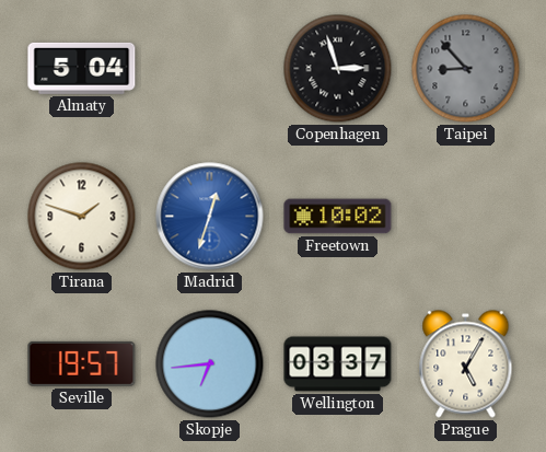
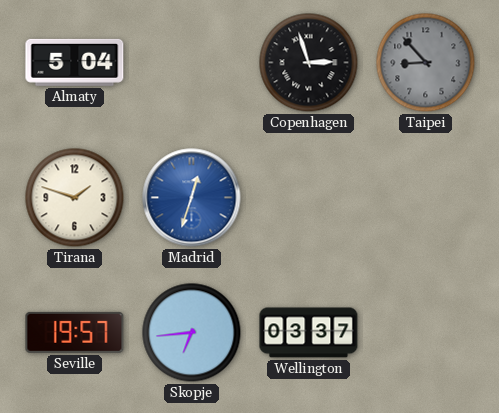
Freetown: 10:02 -> none
Prague: 5:05 -> none
